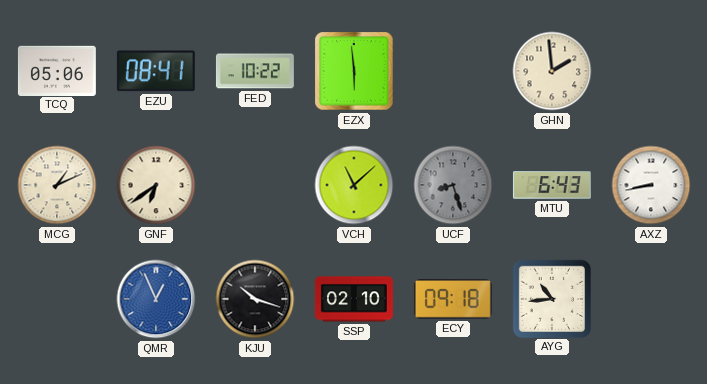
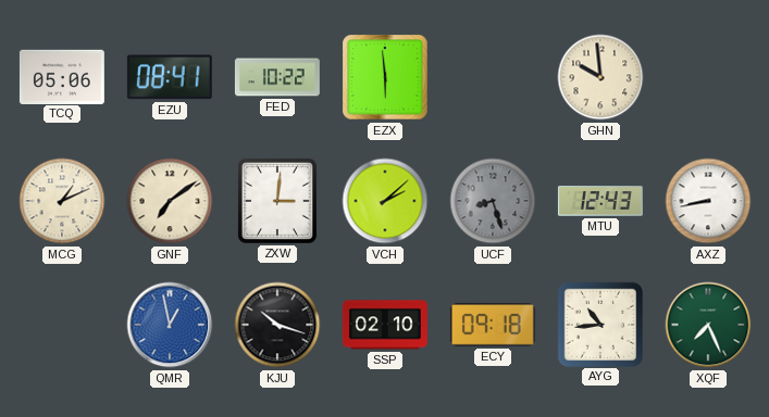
GHN: 1:59 -> 9:59
GNF: 6:39 -> 7:09
ZXW: none -> 3:01
VCH: 11:08 -> 2:08
MTU: 6:43 -> 12:43
QMR: 12:56 -> 12:58
XQF: none -> 7:26
